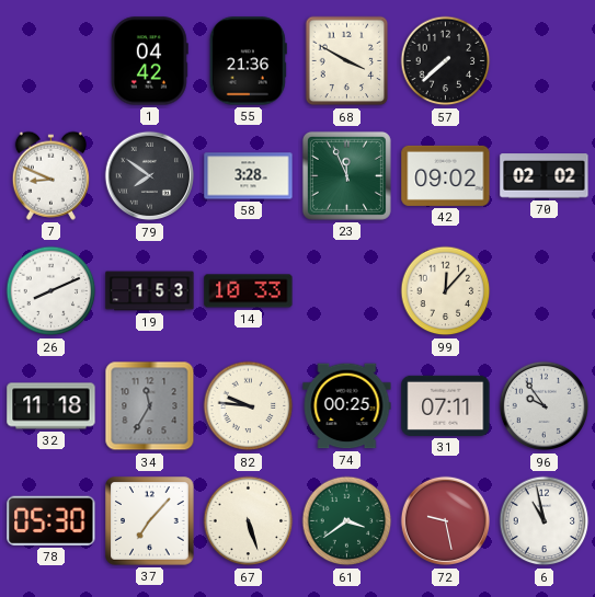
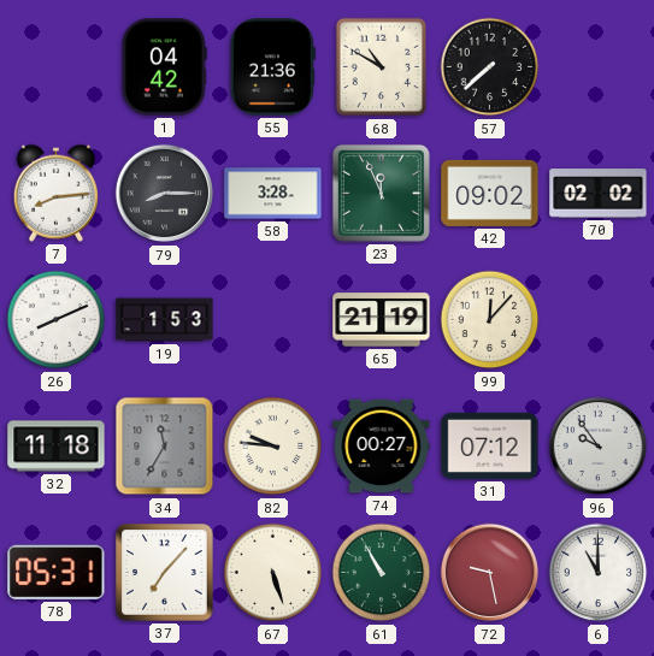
68: 3:50 -> 10:50
7: 8:49 -> 8:14
79: 7:51 -> 8:15
14: 10:33 -> none
65: none -> 21:19
74: 00:25 -> 00:27
31: 07:11 -> 07:12
78: 05:30 -> 05:31
61: 3:39 -> 10:55
6: 10:58 -> 11:00
